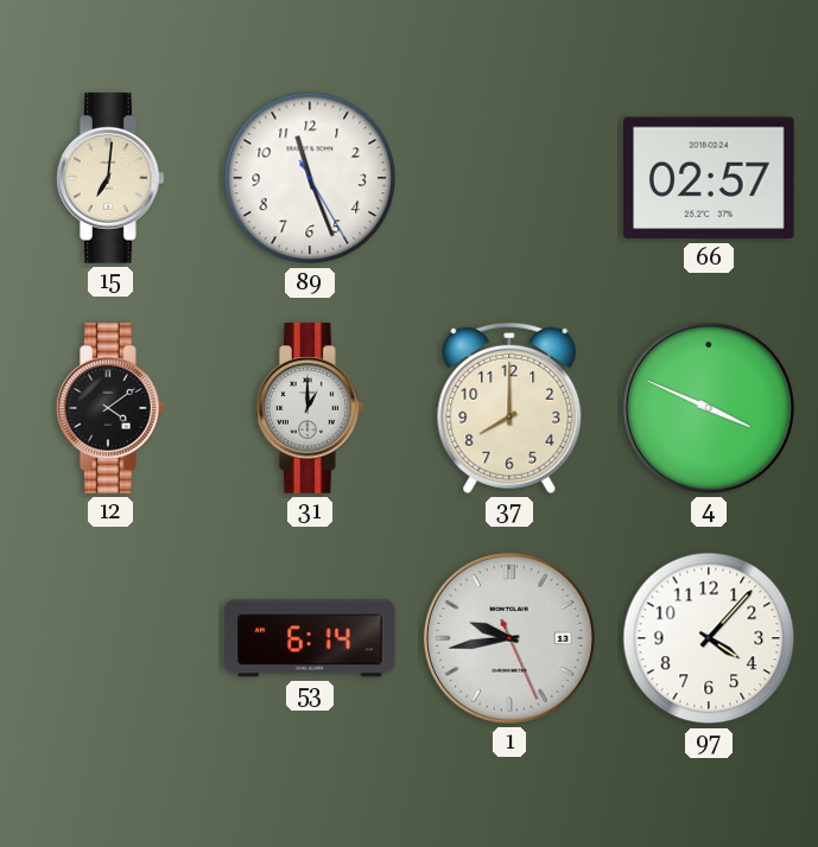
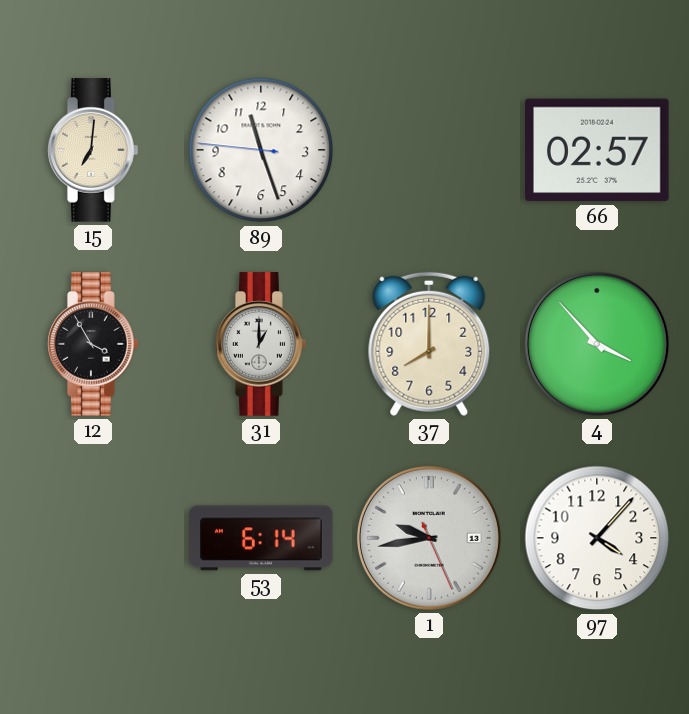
89: 11:26:25 -> 11:26:46
12: 4:09 -> 3:55
4: 3:49 -> 3:53
